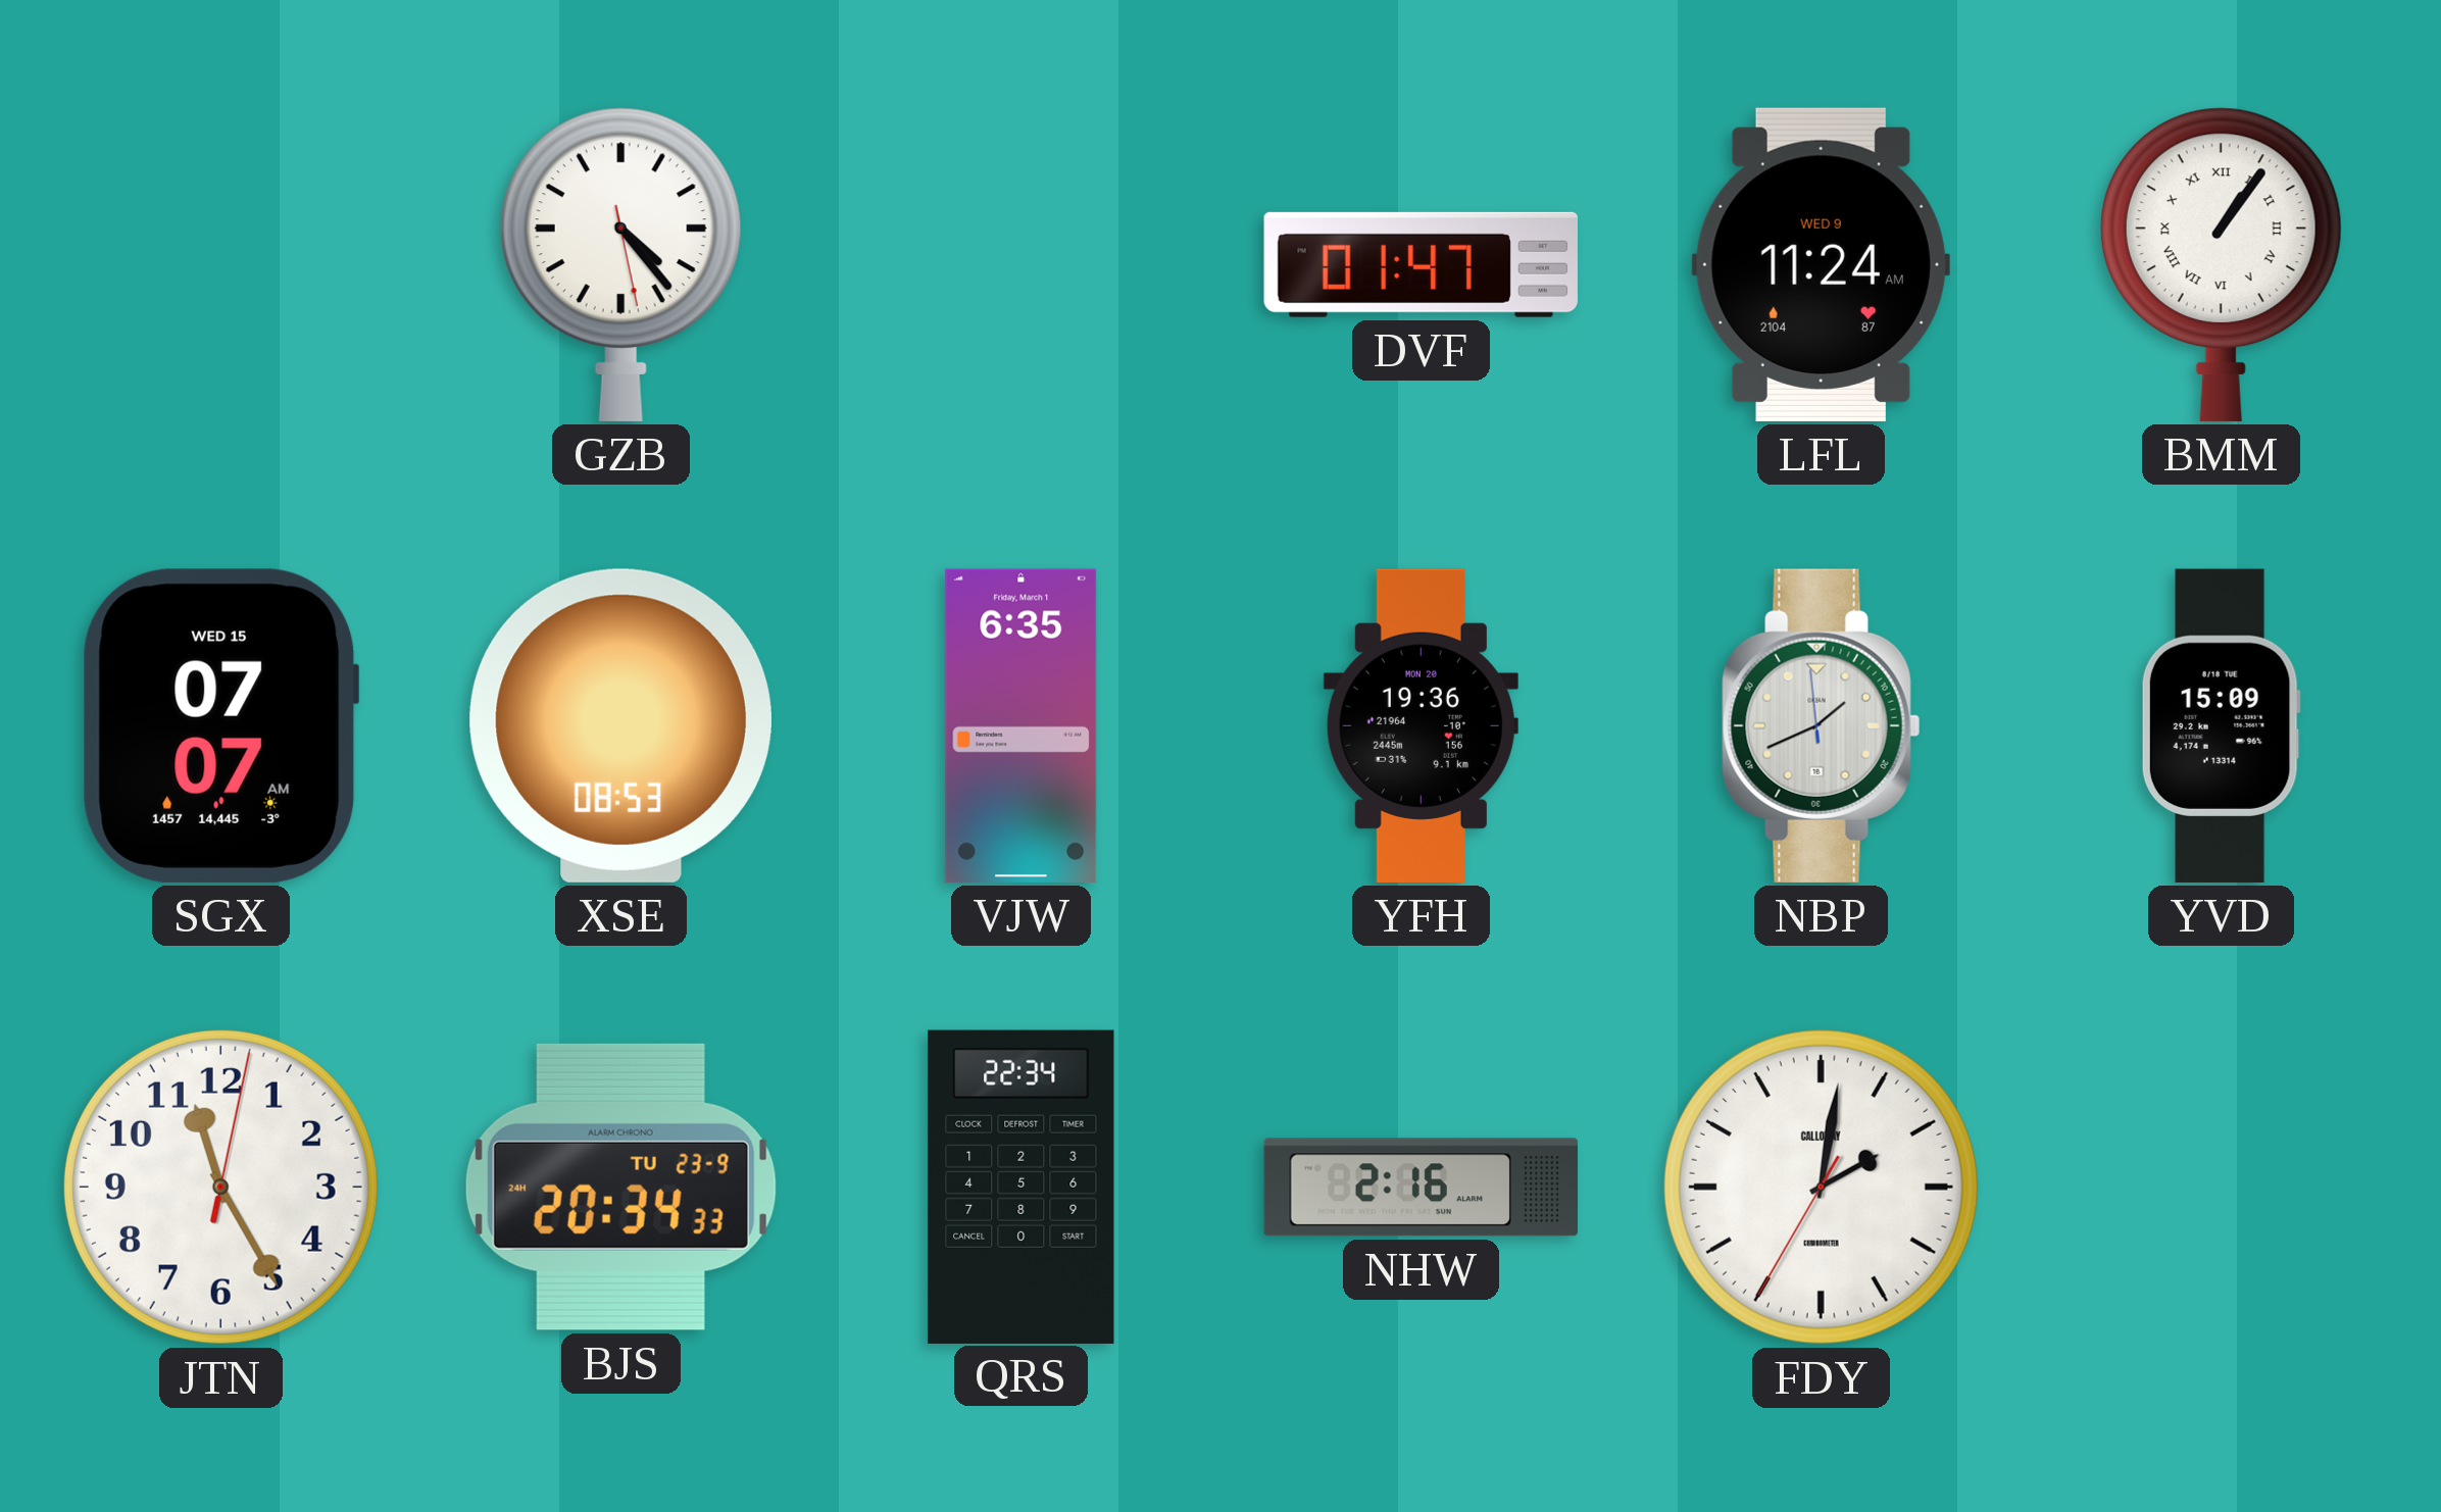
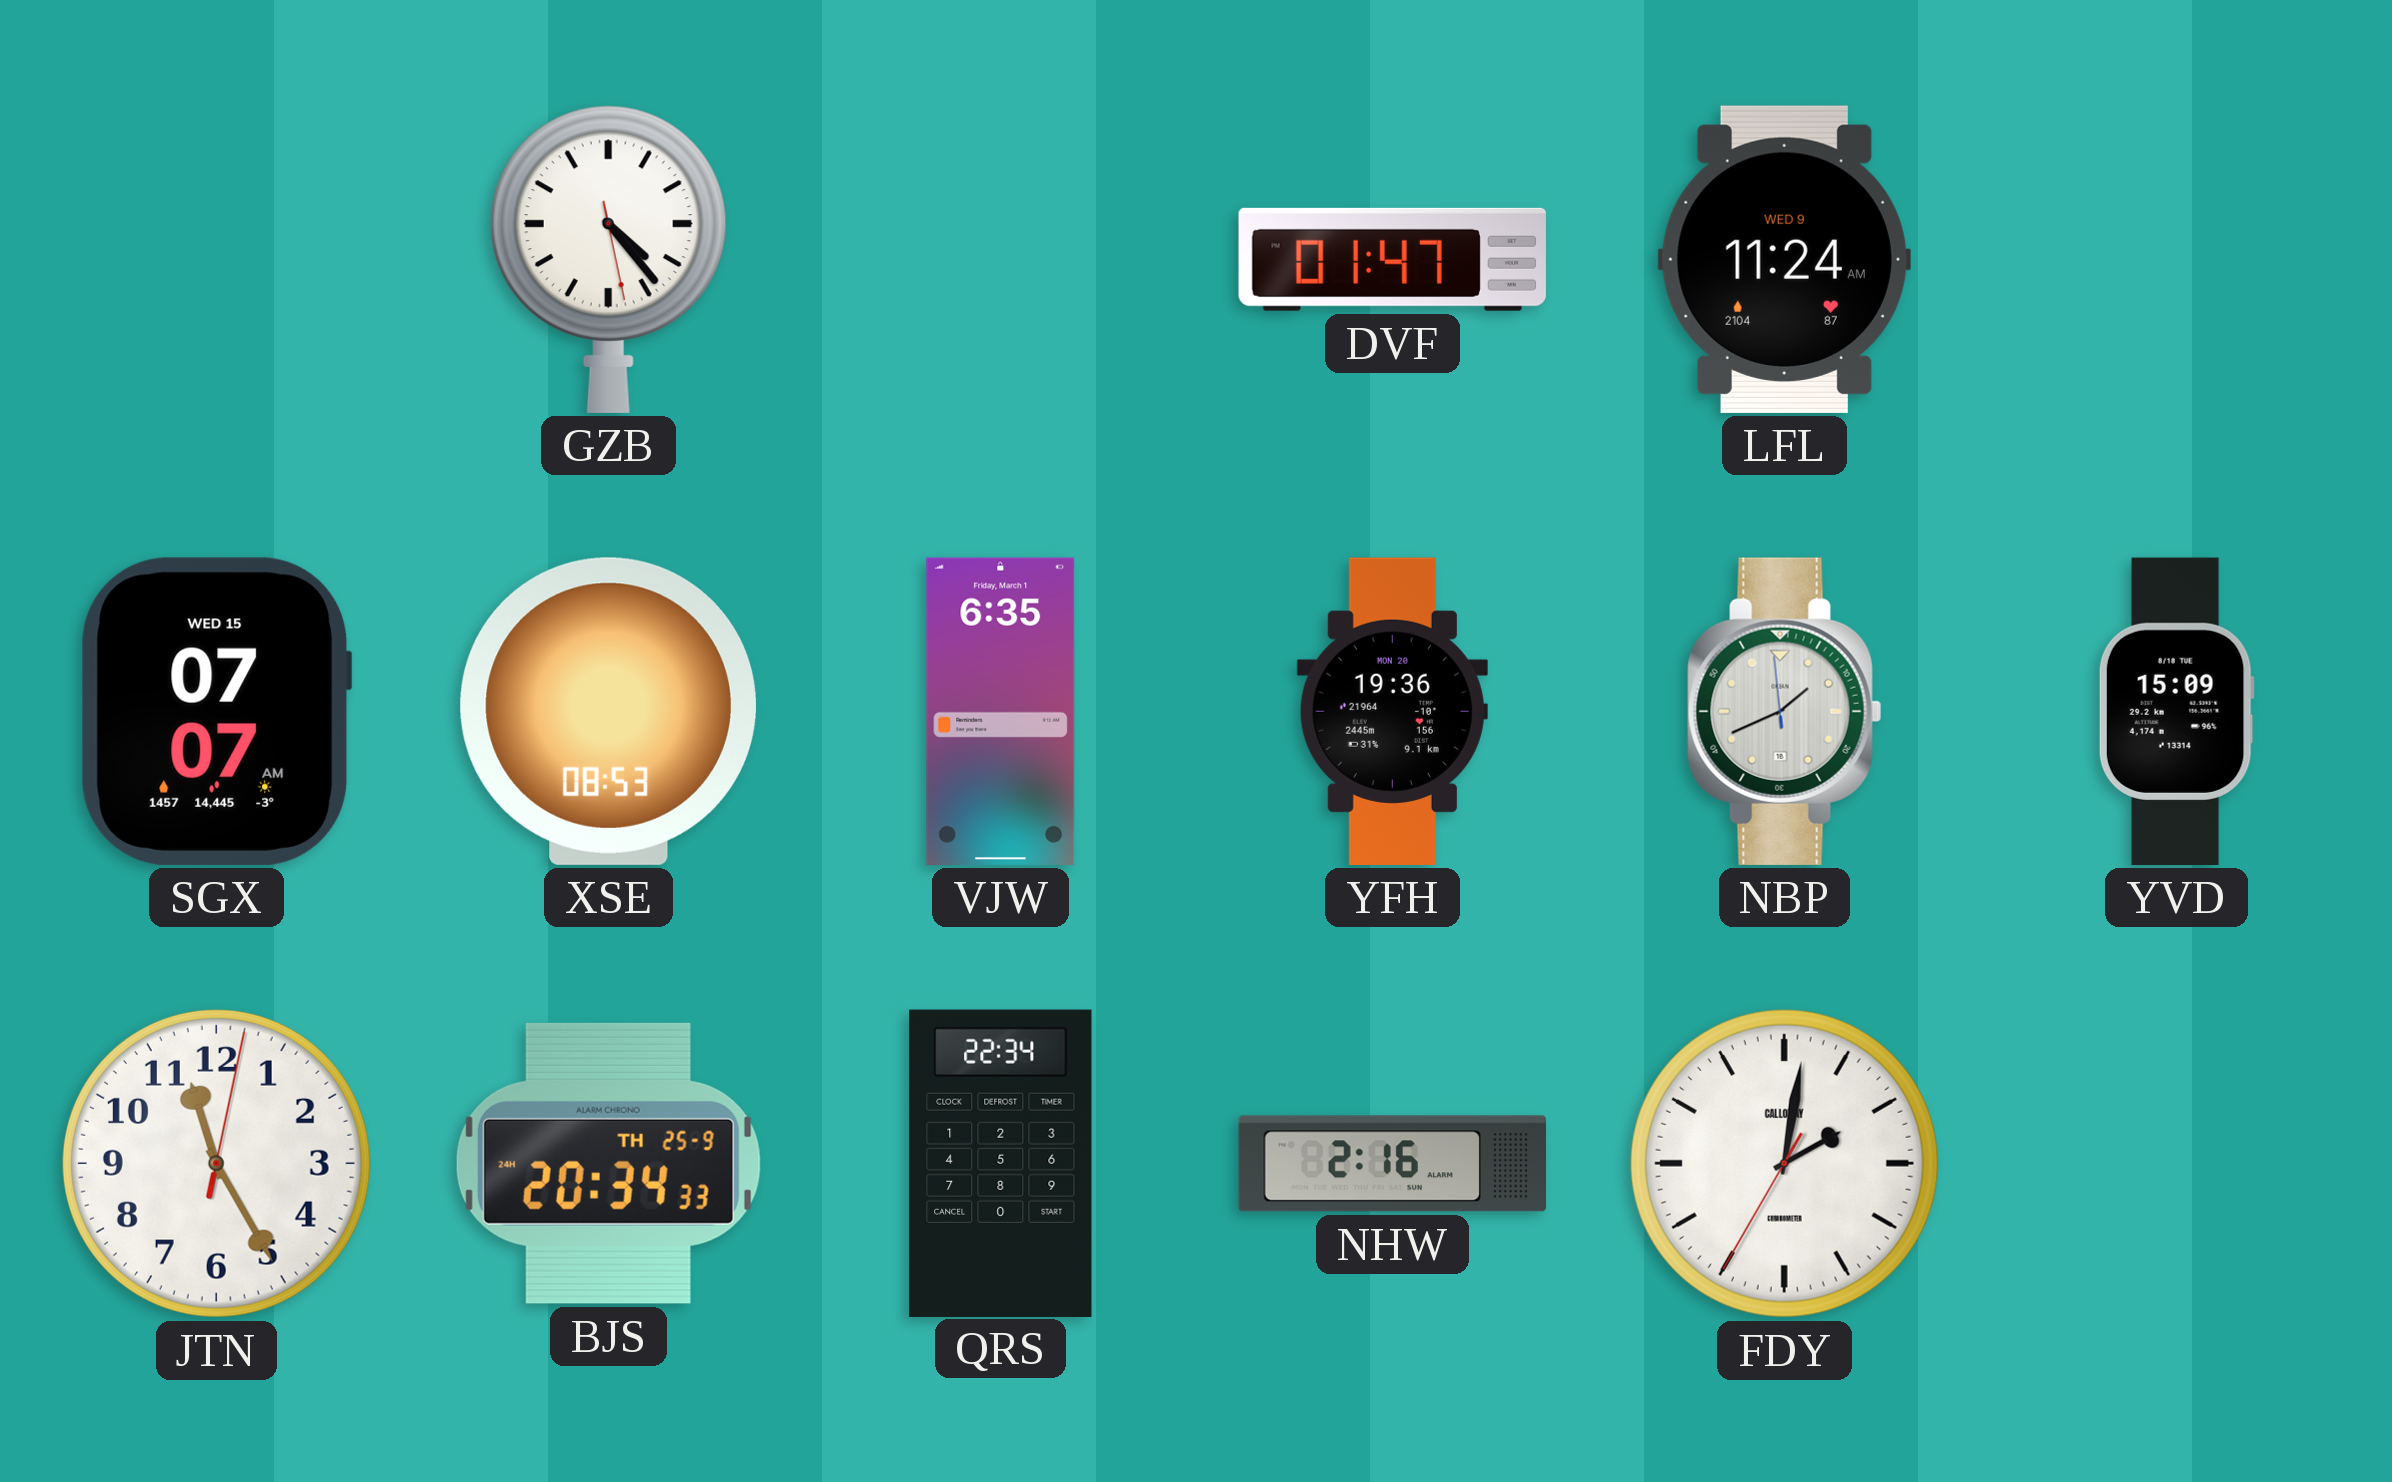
BMM: 1:06 -> none
BJS date: TU 23-9 -> TH 25-9
